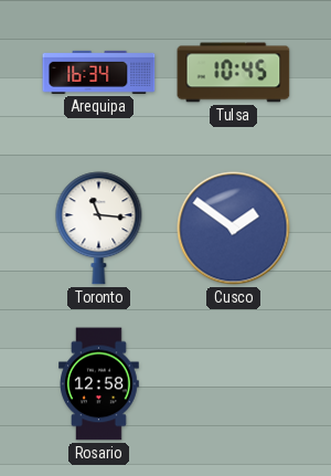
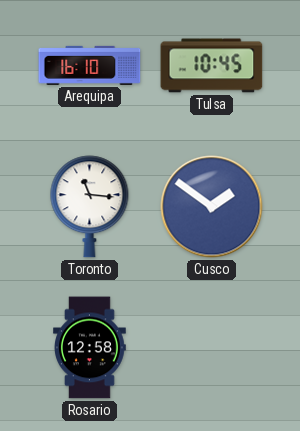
Arequipa: 16:34 -> 16:10
